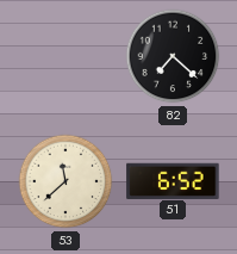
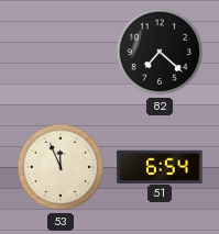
53: 11:38 -> 11:56
51: 6:52 -> 6:54
